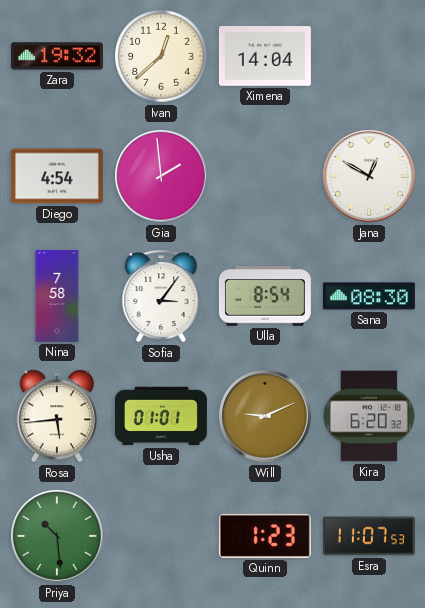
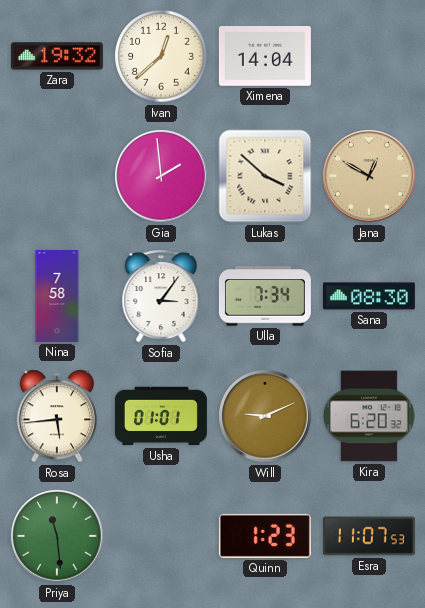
Diego: 4:54 -> none
Lukas: none -> 3:52
Jana dial: white -> champagne
Ulla: 8:54 -> 7:34
Priya: 10:29 -> 11:29
